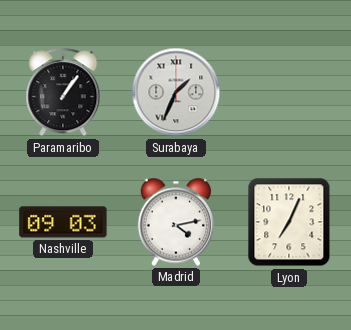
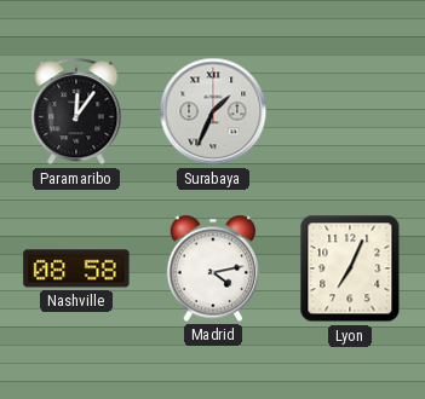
Paramaribo: 1:06 -> 12:06
Nashville: 09:03 -> 08:58
